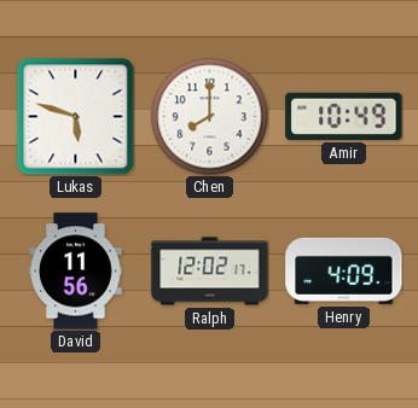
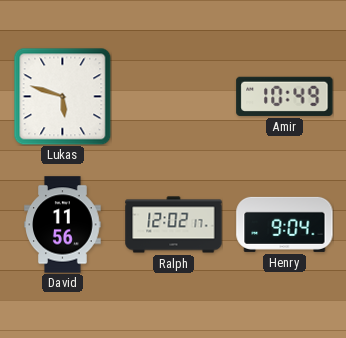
Chen: 8:00 -> none
Henry: 4:09 -> 9:04
